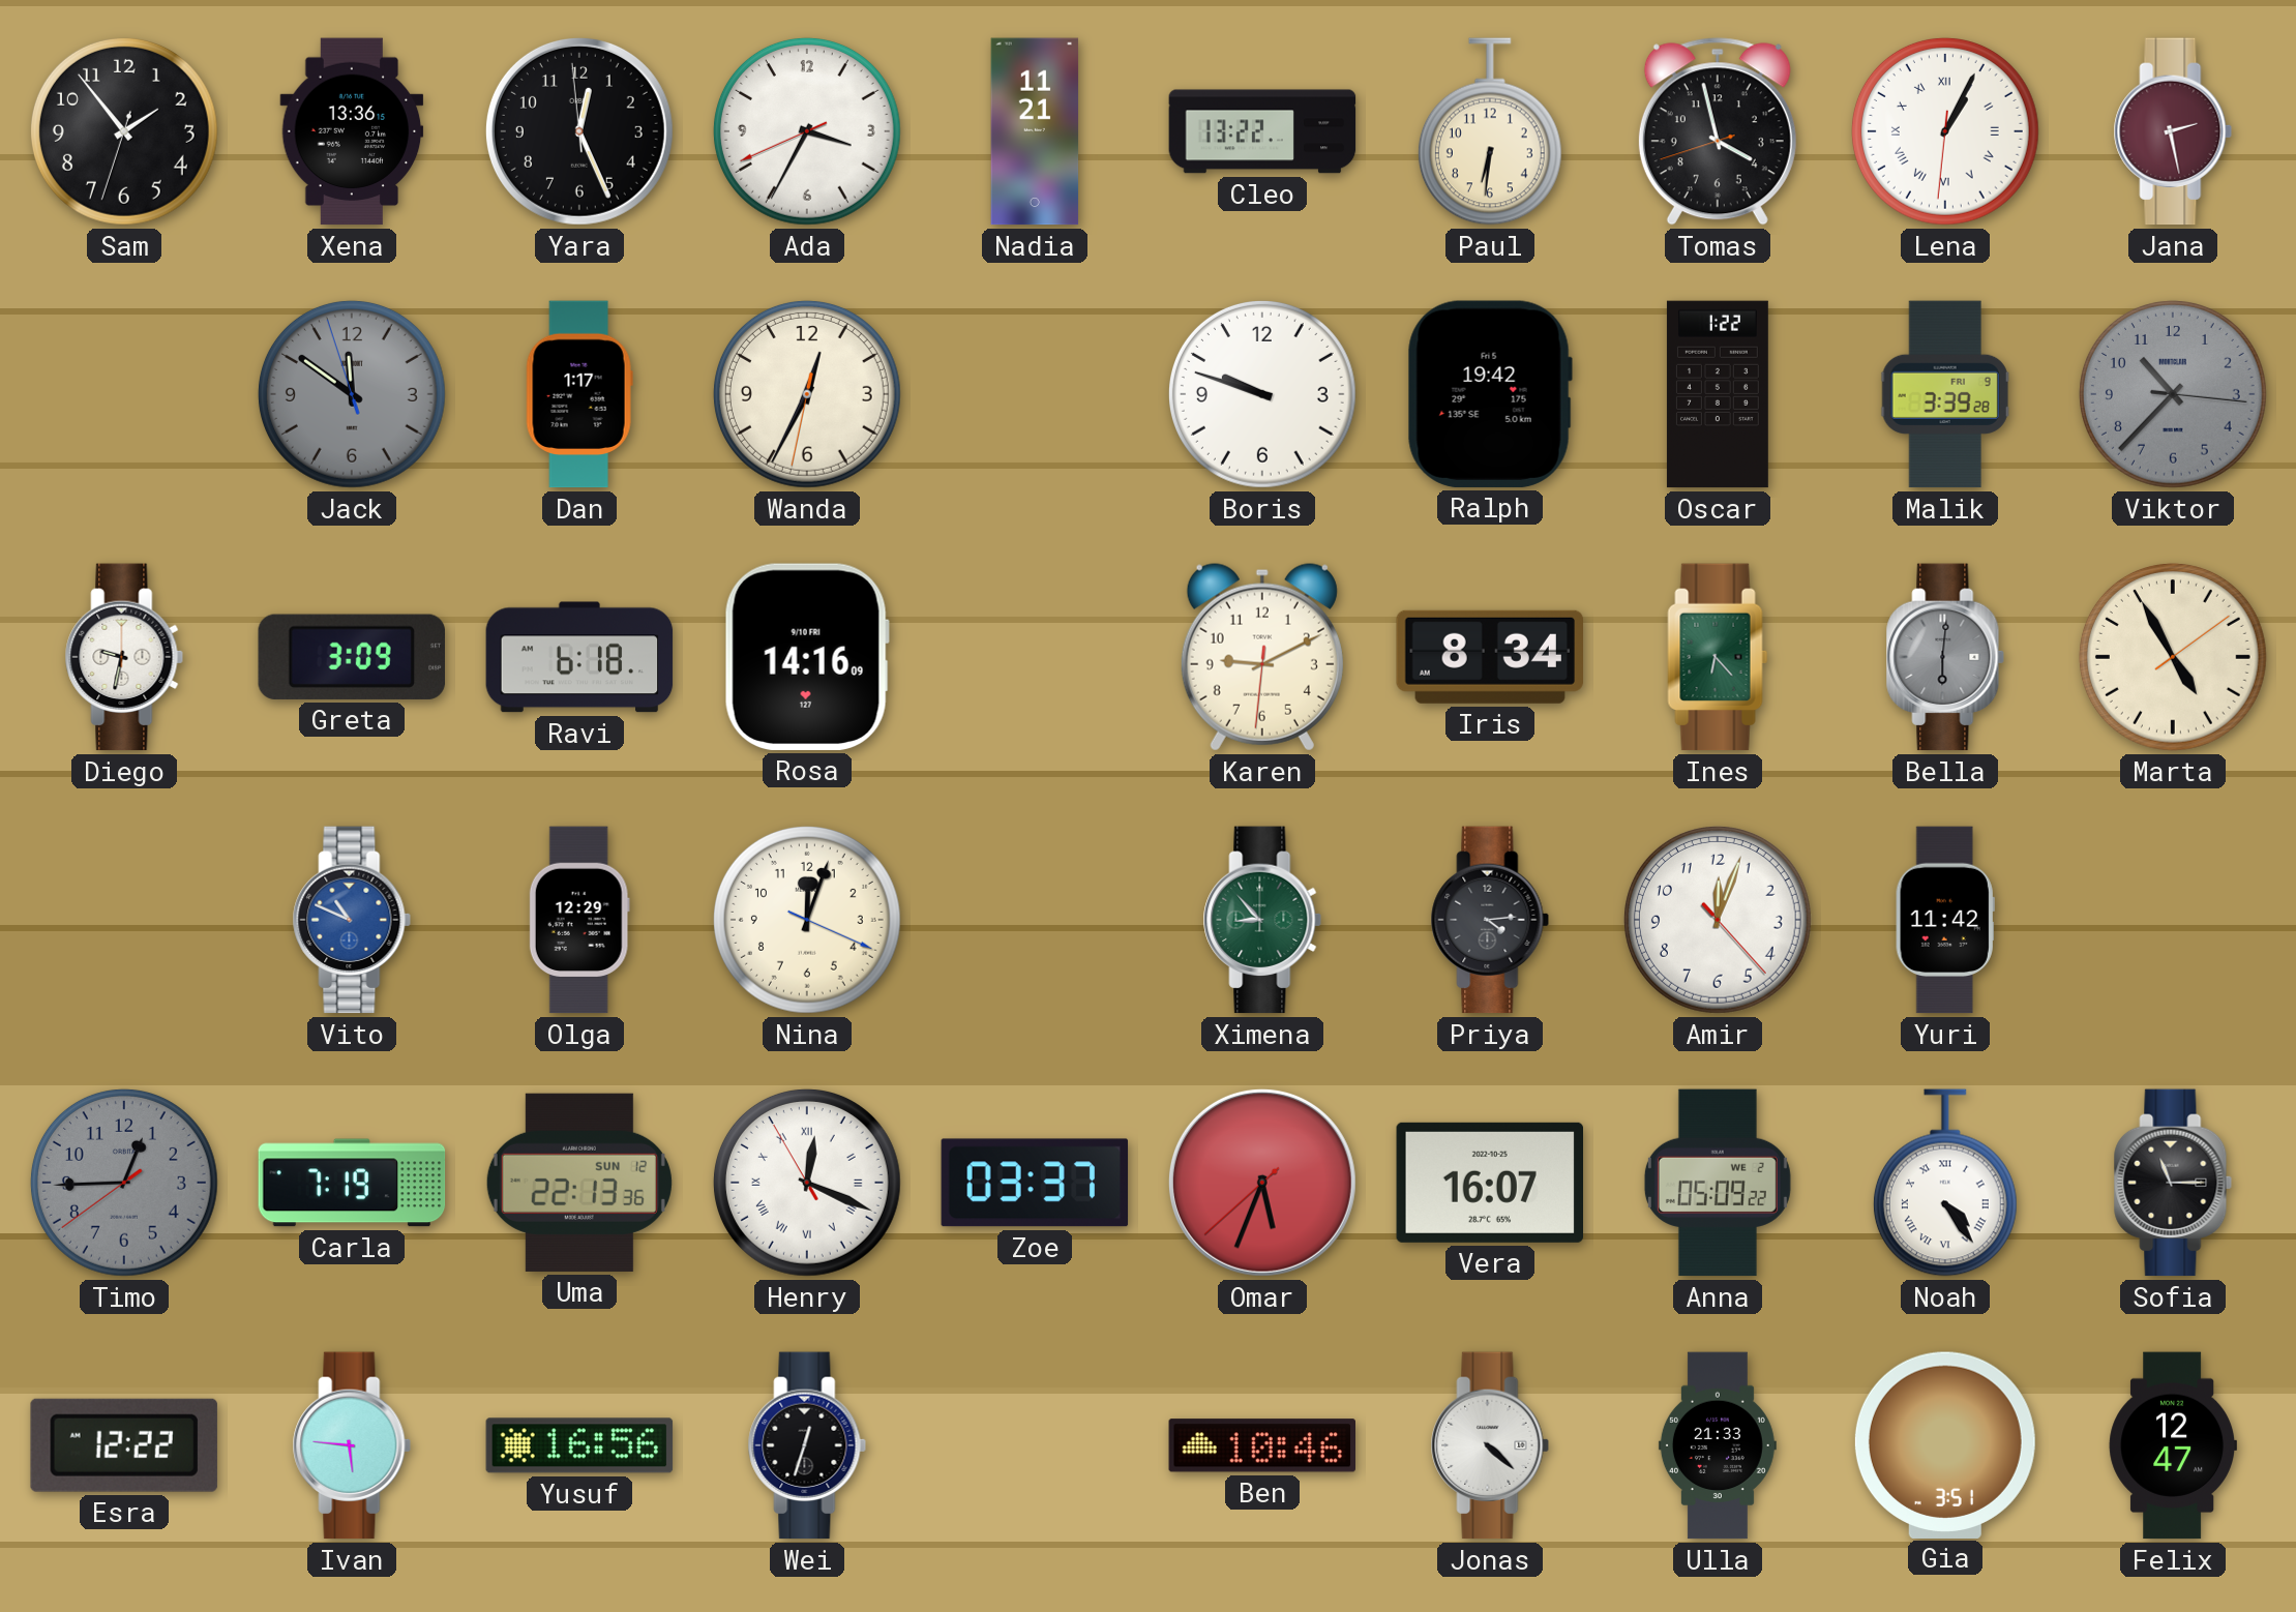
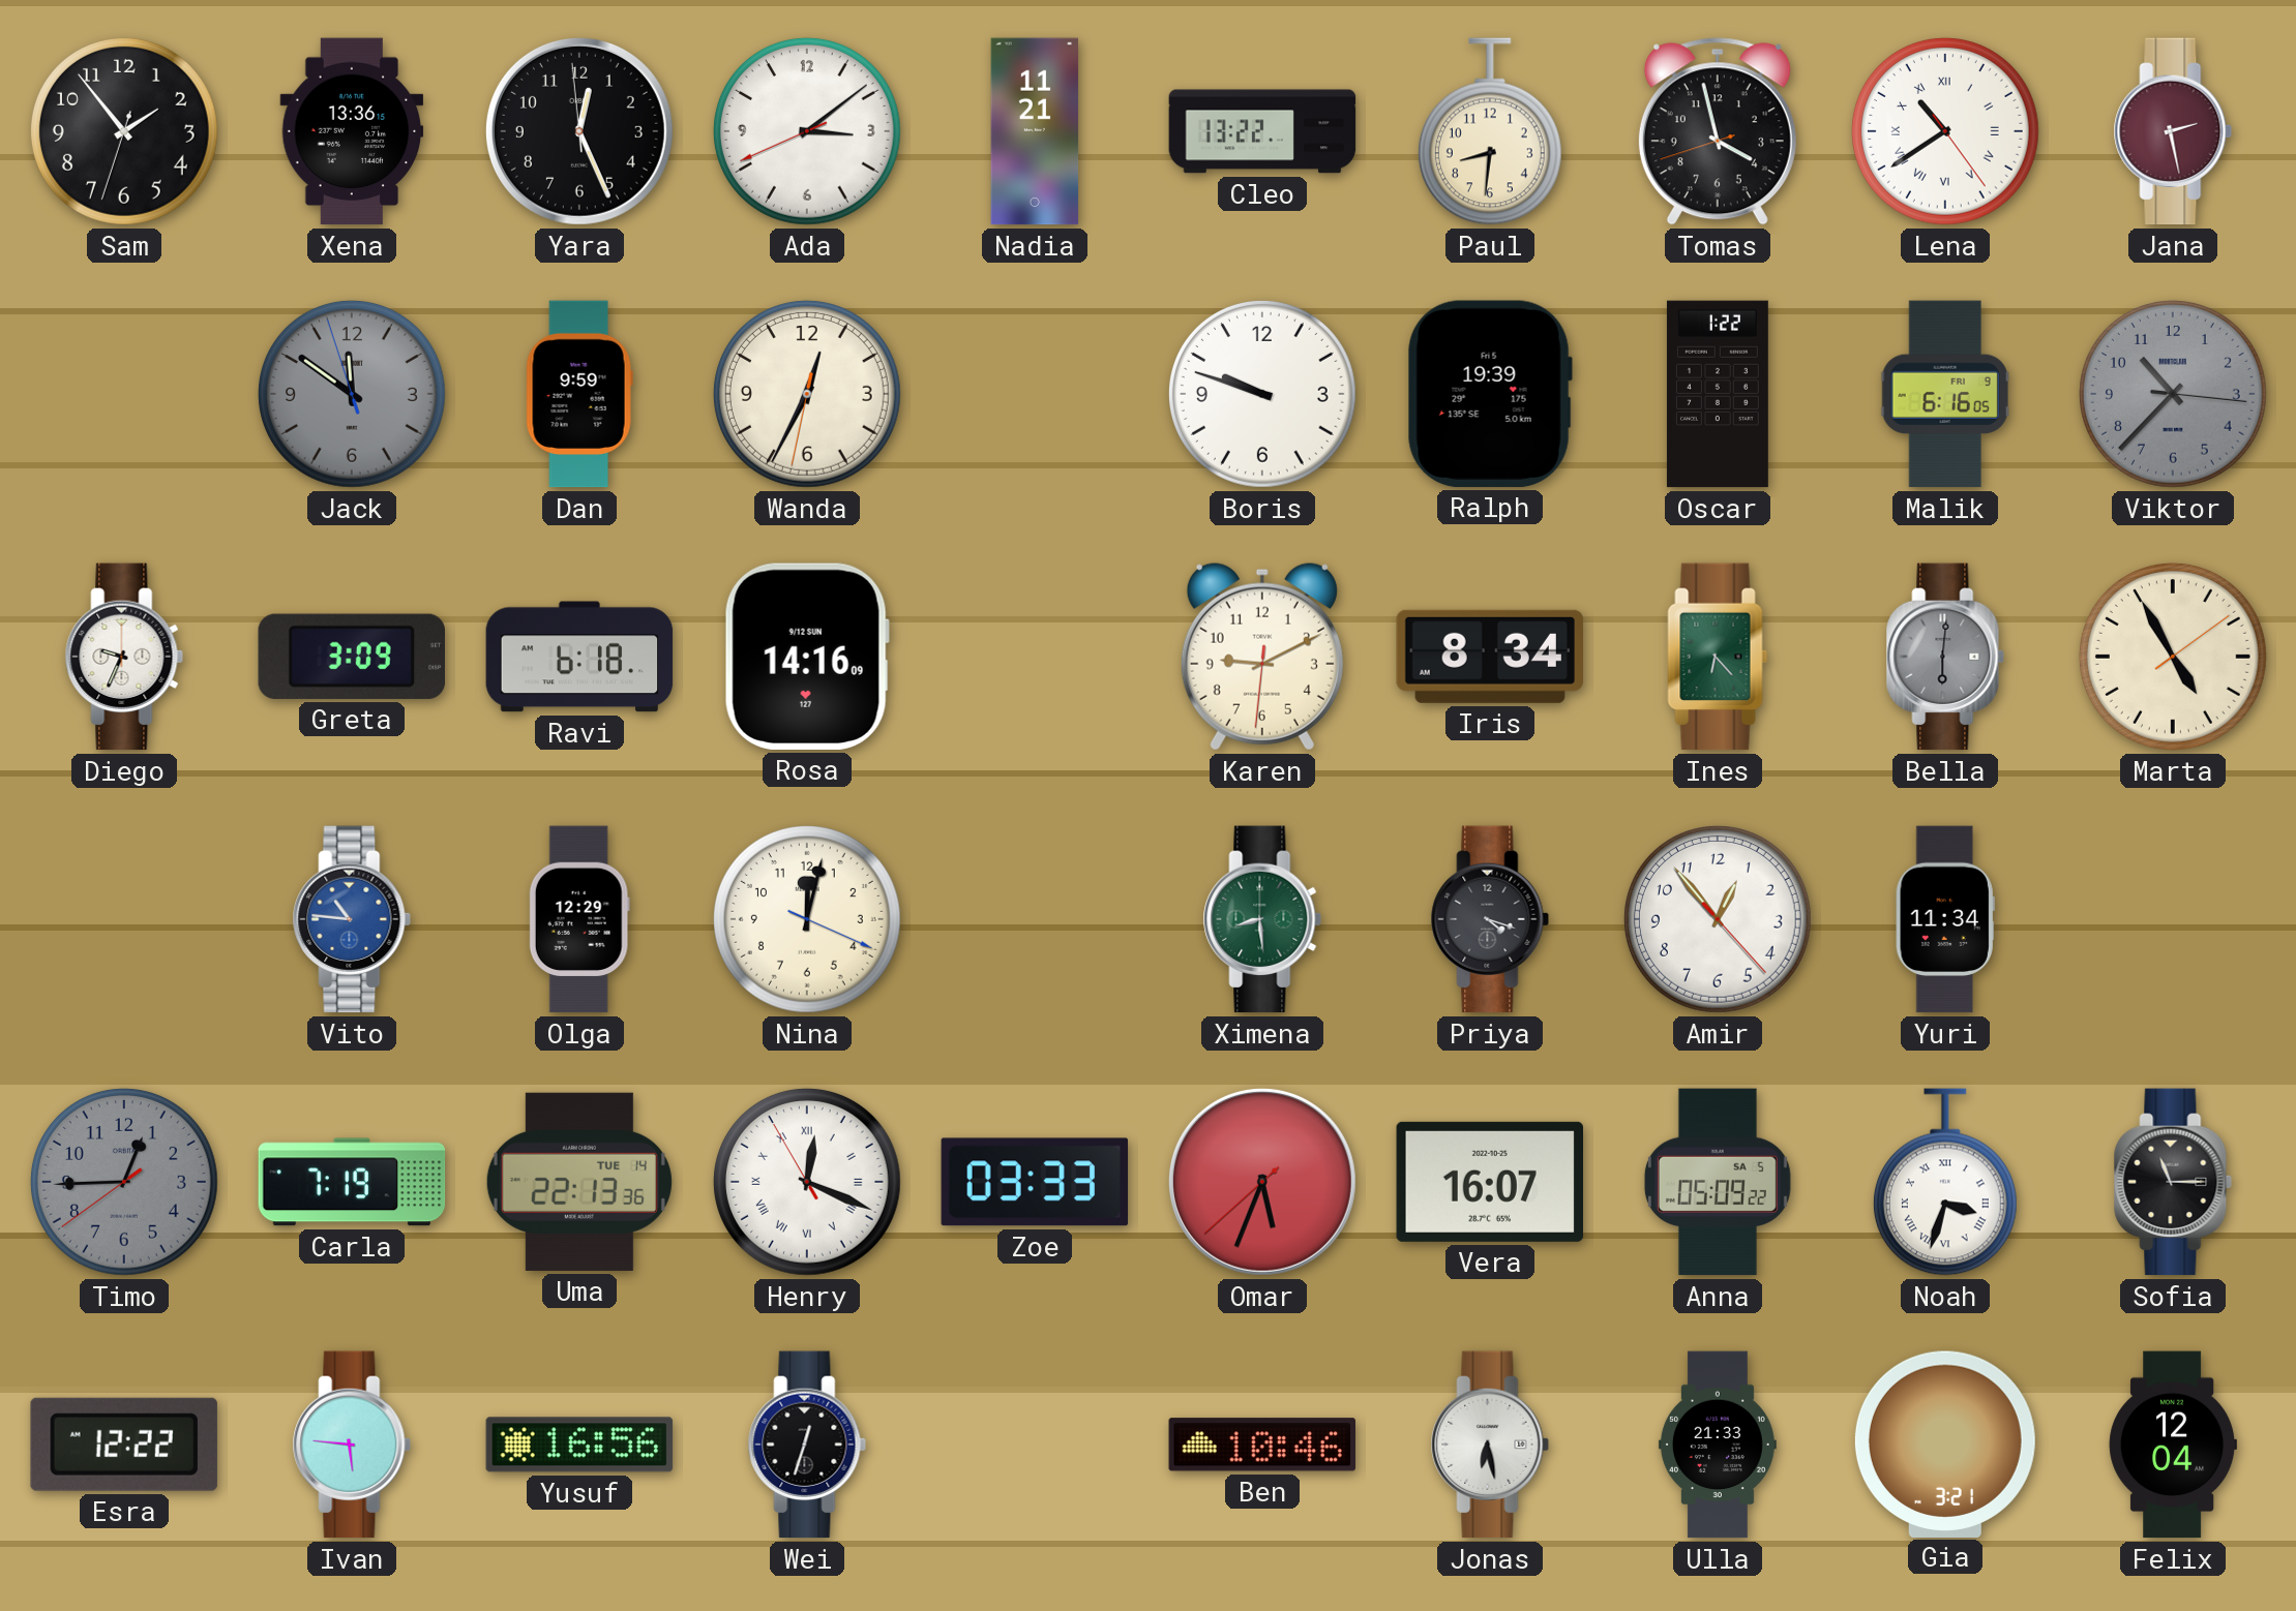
Ada: 3:34 -> 3:08
Paul: 6:31 -> 8:31
Lena: 1:04 -> 10:39
Dan: 1:17 -> 9:59
Ralph: 19:42 -> 19:39
Malik: 3:39 -> 6:16
Diego: 9:32 -> 9:34
Rosa date: 9/10 FRI -> 9/12 SUN
Vito: 10:49 -> 10:46
Nina: 12:03 -> 12:02
Ximena: 8:53 -> 8:29
Priya: 4:14 -> 4:18
Amir: 12:03 -> 12:53
Yuri: 11:42 -> 11:34
Uma date: SUN 12 -> TUE 14
Zoe: 03:37 -> 03:33
Anna date: WE 2 -> SA 5
Noah: 4:24 -> 3:33
Jonas: 4:22 -> 6:28
Gia: 3:51 -> 3:21
Felix: 12:47 -> 12:04
